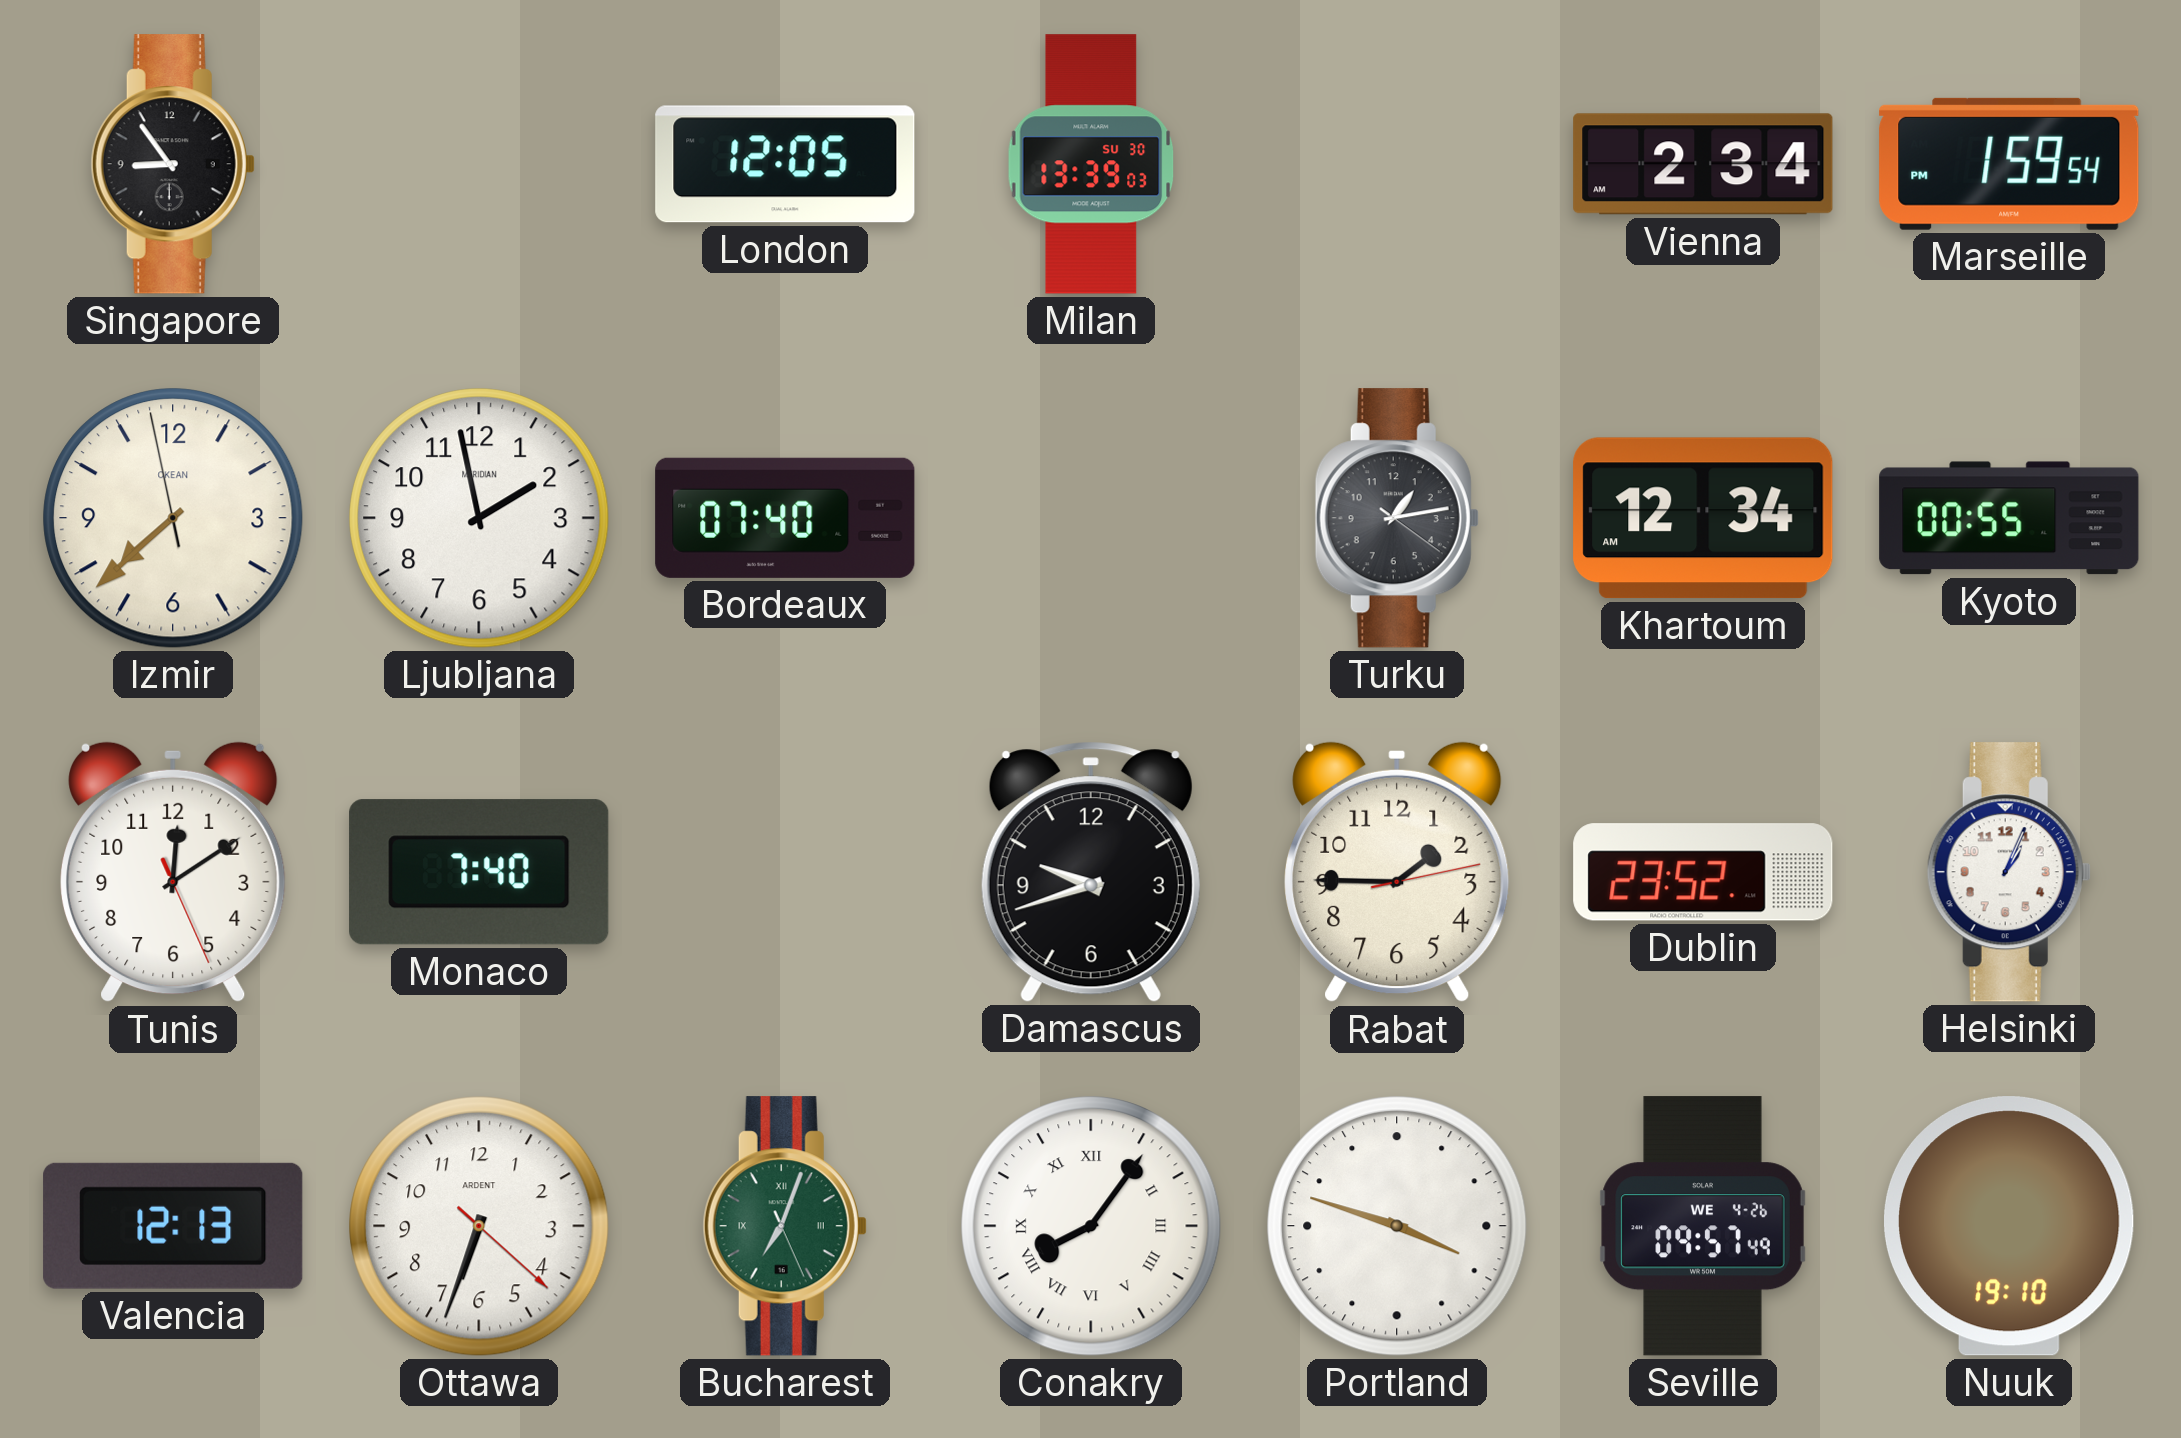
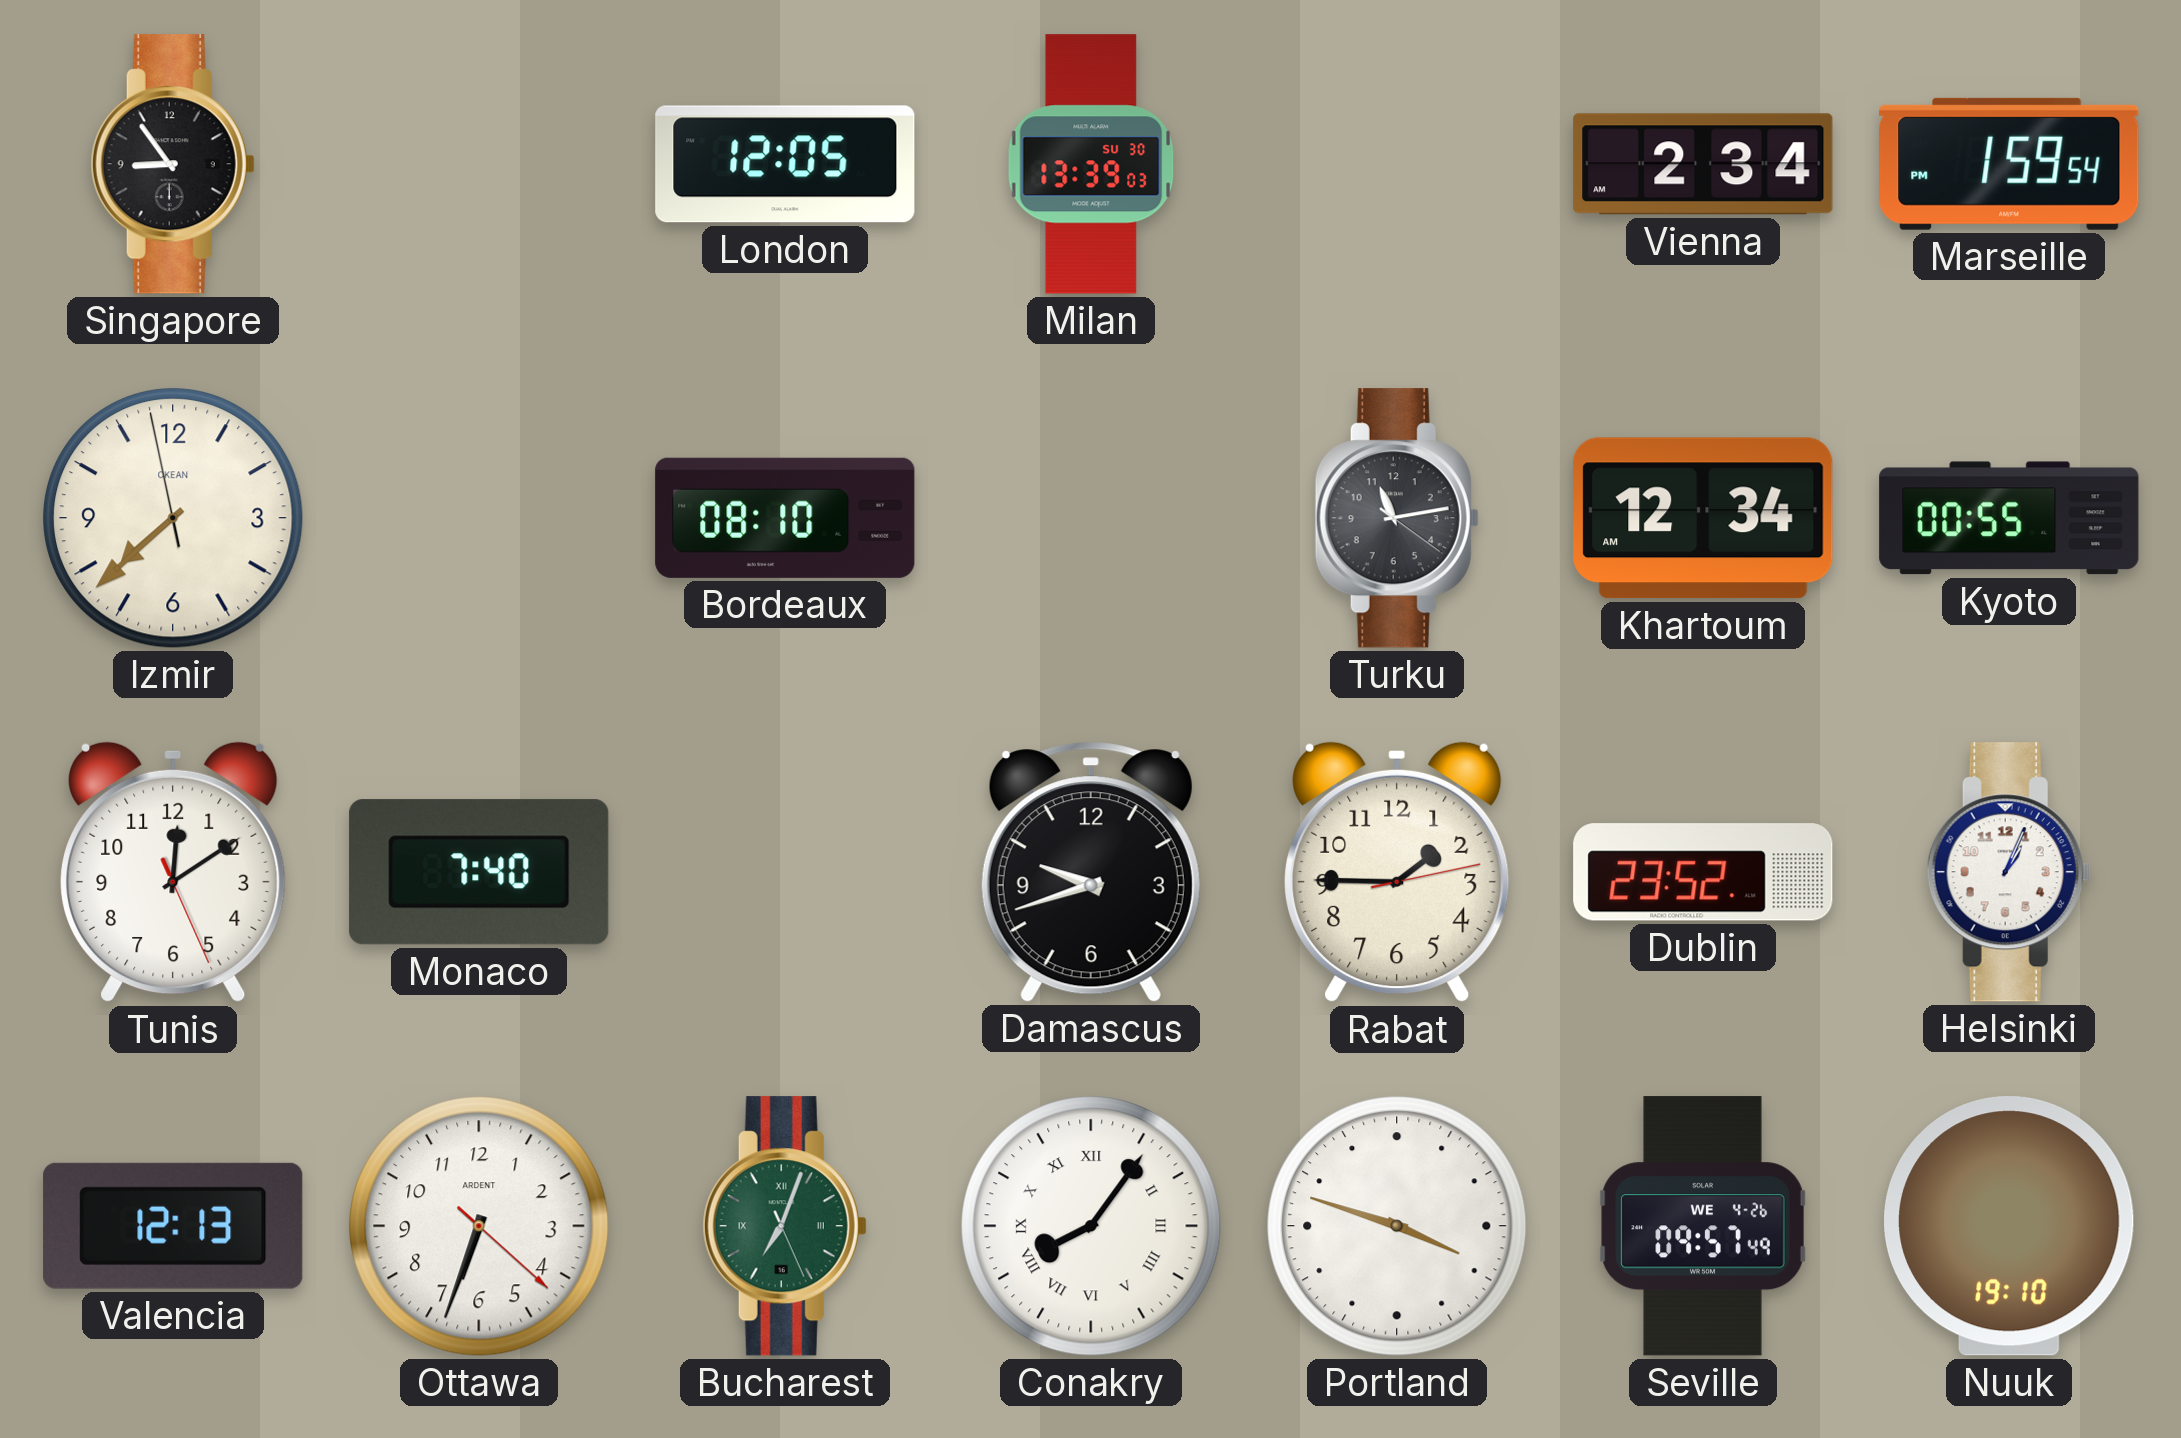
Ljubljana: 1:58 -> none
Bordeaux: 07:40 -> 08:10
Turku: 1:13 -> 11:13
